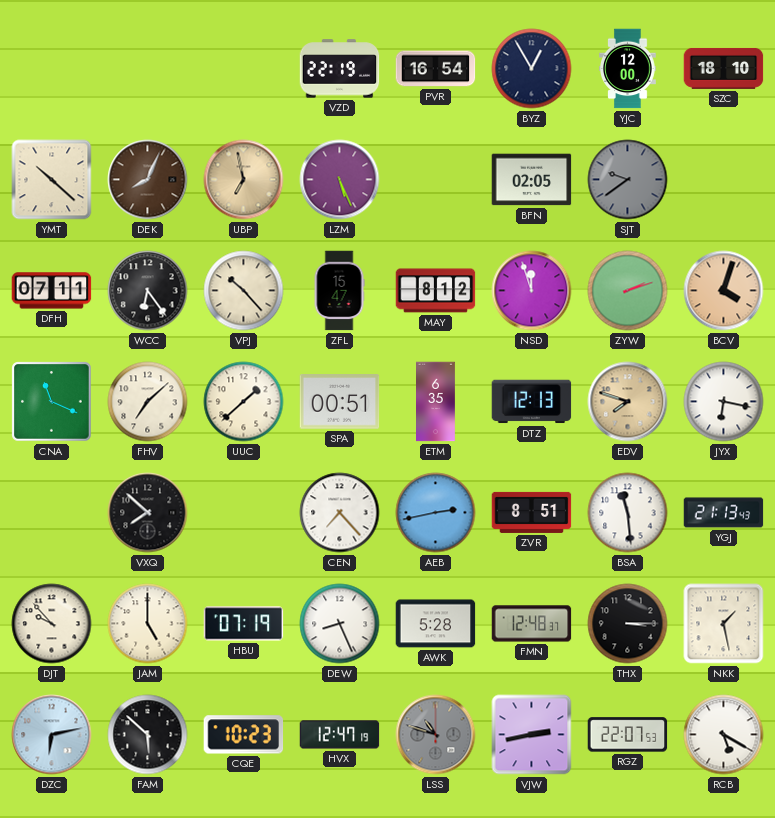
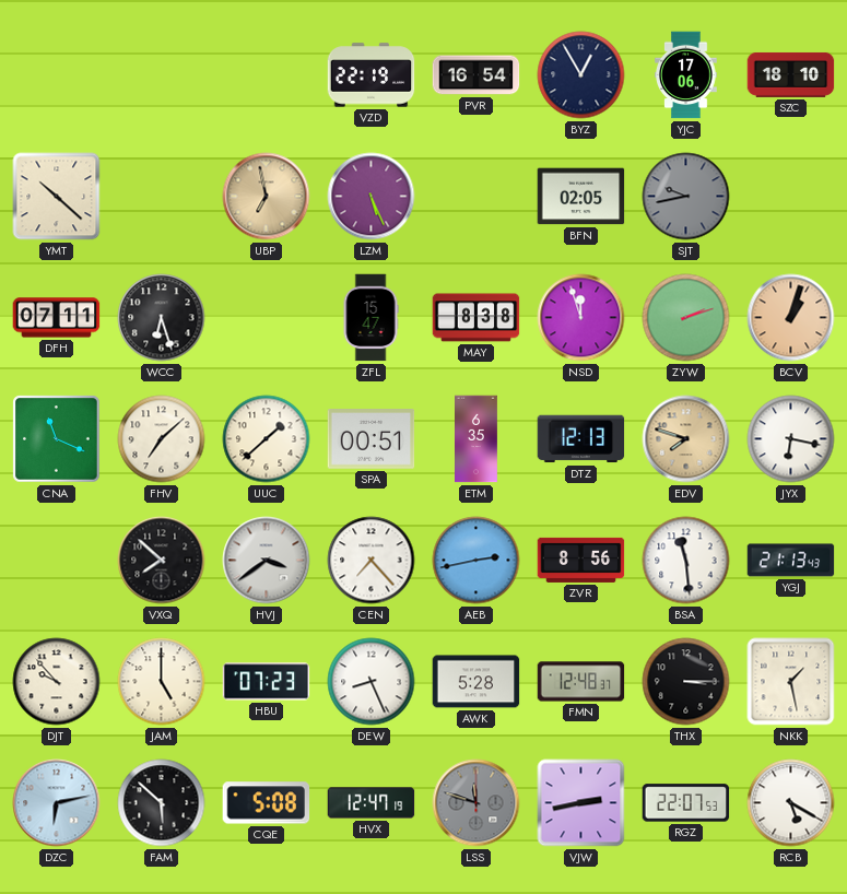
YJC: 12:00 -> 17:06
DEK: 8:04 -> none
SJT: 9:39 -> 9:43
WCC: 6:24 -> 6:27
VPJ: 10:23 -> none
MAY: 8:12 -> 8:38
BCV: 4:03 -> 1:03
HVJ: none -> 3:39
ZVR: 8:51 -> 8:56
HBU: 07:19 -> 07:23
CQE: 10:23 -> 5:08
LSS: 10:48 -> 11:48
